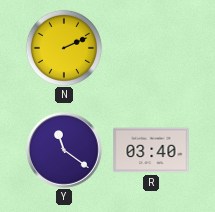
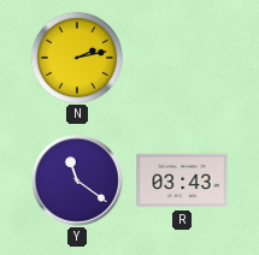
N: 2:11 -> 2:13
R: 03:40 -> 03:43
